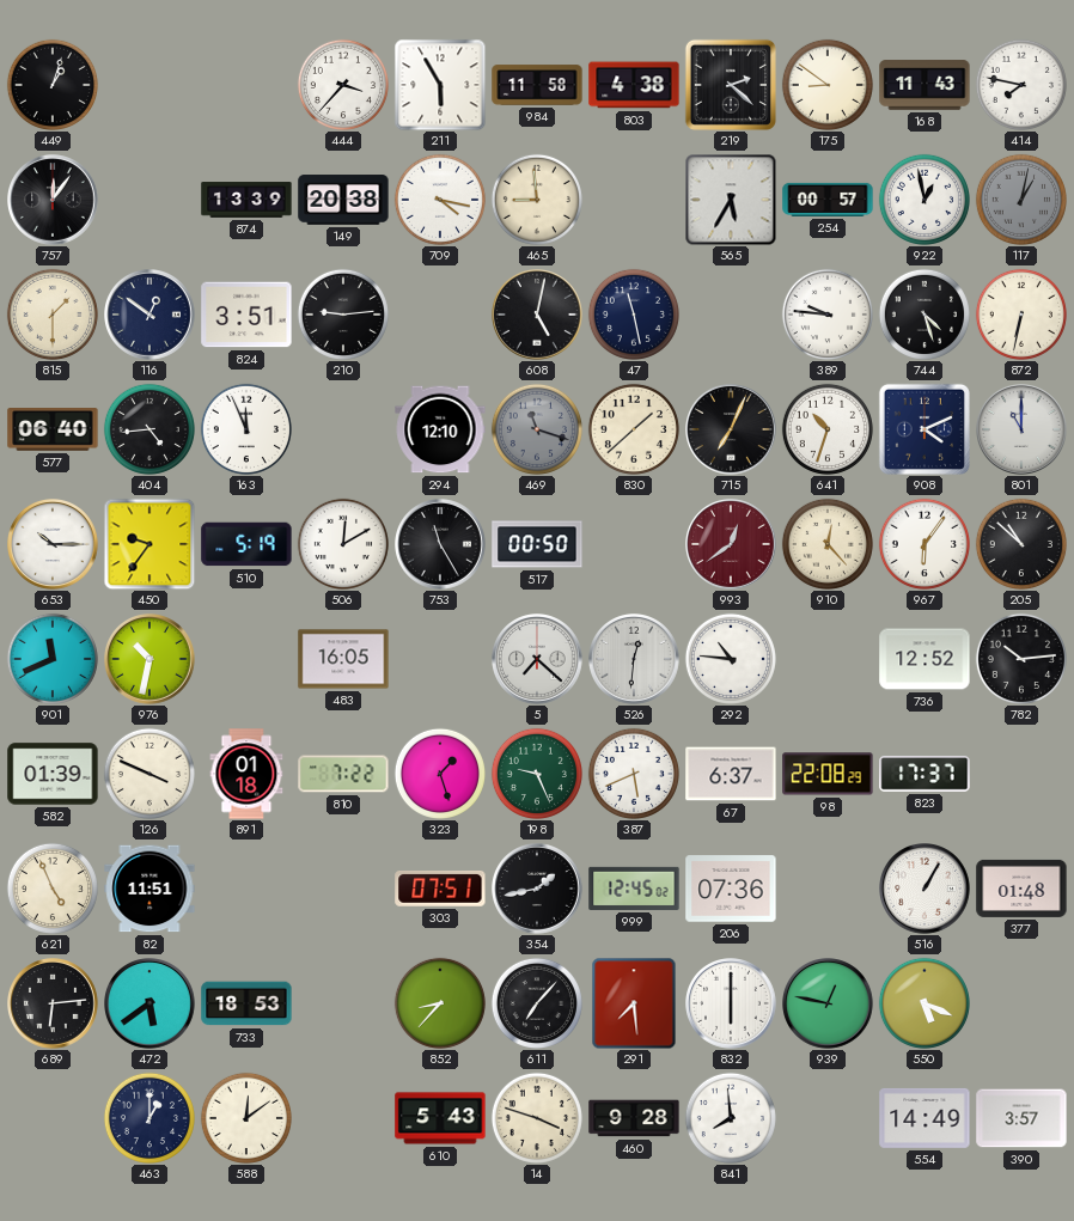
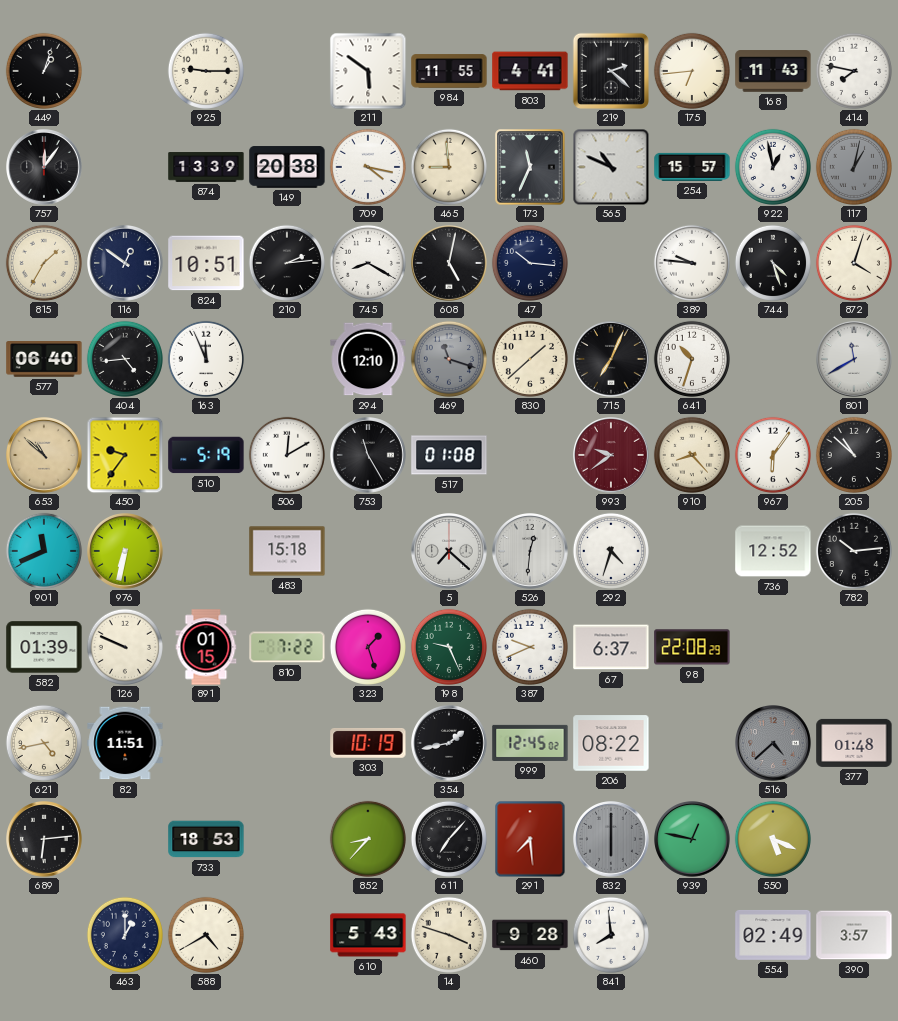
925: none -> 9:15
444: 3:37 -> none
211: 5:55 -> 5:51
984: 11:58 -> 11:55
803: 4:38 -> 4:41
175: 8:51 -> 6:44
173: none -> 11:34
565: 5:35 -> 10:49
254: 00:57 -> 15:57
815: 1:30 -> 1:35
824: 3:51 -> 10:51
210: 9:14 -> 2:14
745: none -> 8:20
47: 11:28 -> 10:16
872: 6:32 -> 4:03
908: 4:11 -> none
801: 11:00 -> 11:40
653: 10:15 -> 10:52
653 dial: white -> champagne
517: 00:50 -> 01:08
993: 12:39 -> 9:39
910: 12:23 -> 8:23
976: 10:32 -> 6:32
483: 16:05 -> 15:18
292: 10:46 -> 4:33
126: 3:49 -> 9:49
891: 01:18 -> 01:15
387: 5:41 -> 9:41
823: 17:37 -> none
621: 4:56 -> 4:43
303: 07:51 -> 10:19
206: 07:36 -> 08:22
516: 1:05 -> 4:38
516 dial: white -> grey
472: 5:39 -> none
832 dial: white -> grey
588: 12:09 -> 4:40
554: 14:49 -> 02:49
